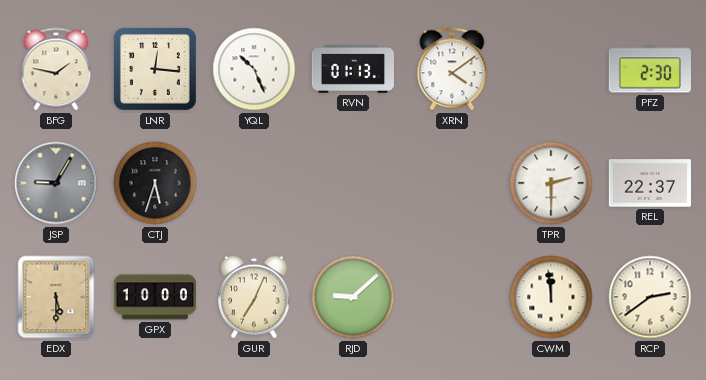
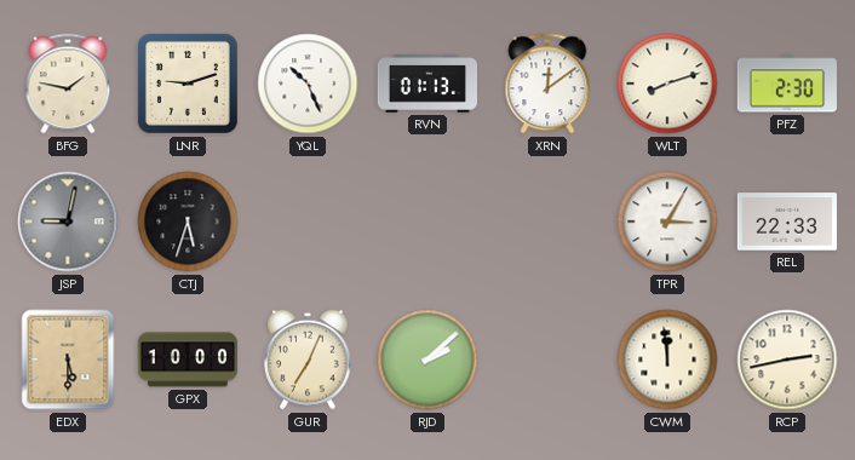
LNR: 12:16 -> 9:12
XRN: 4:09 -> 12:09
WLT: none -> 8:12
JSP: 9:05 -> 9:02
TPR: 2:30 -> 3:05
REL: 22:37 -> 22:33
RJD: 9:08 -> 2:08
RCP: 2:39 -> 2:43
